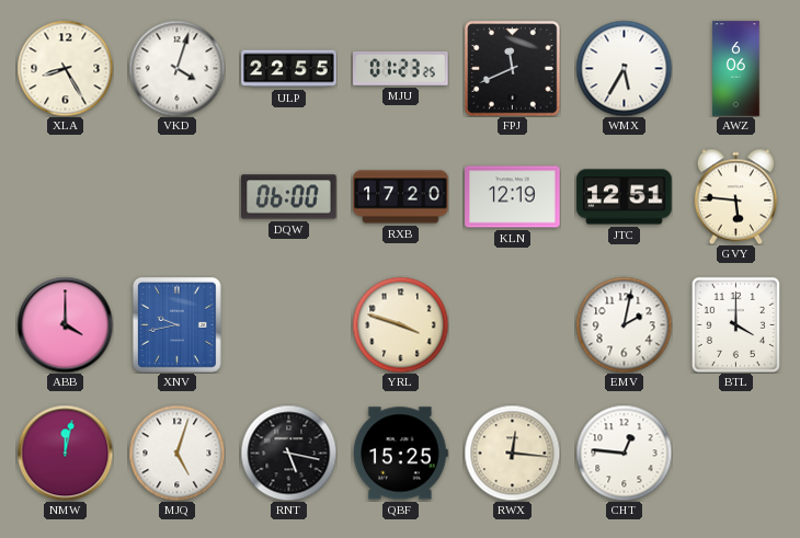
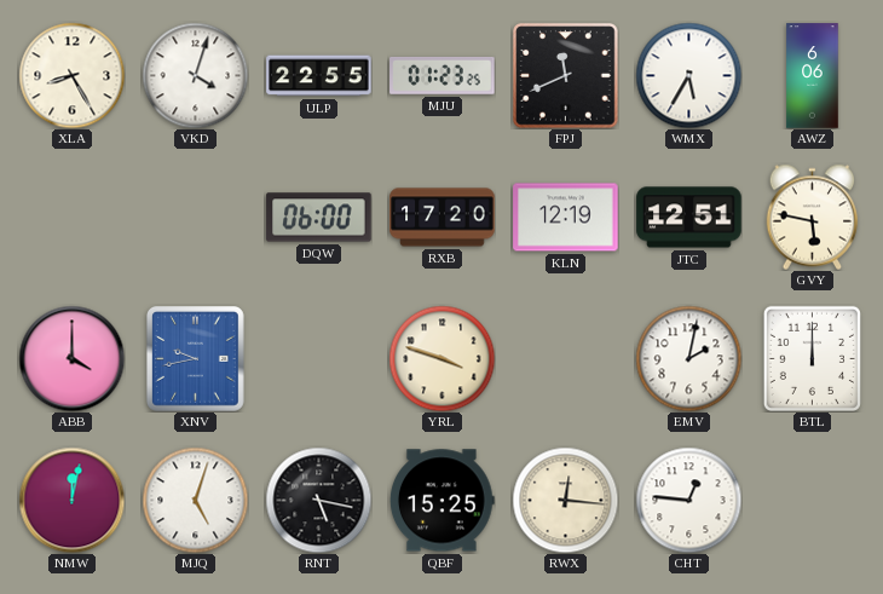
GVY: 5:46 -> 5:47
BTL: 4:00 -> 12:00
